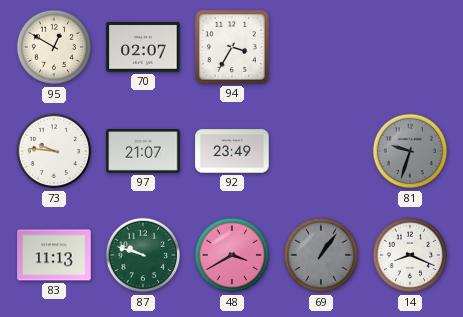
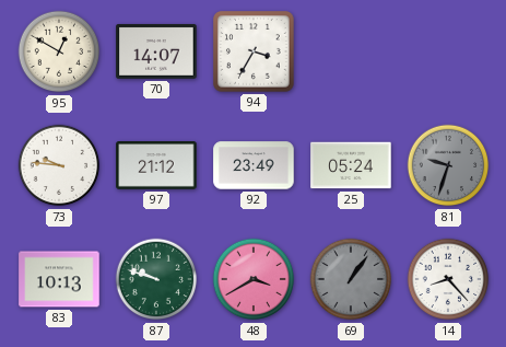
70: 02:07 -> 14:07
97: 21:07 -> 21:12
25: none -> 05:24
83: 11:13 -> 10:13
14: 8:19 -> 8:23
